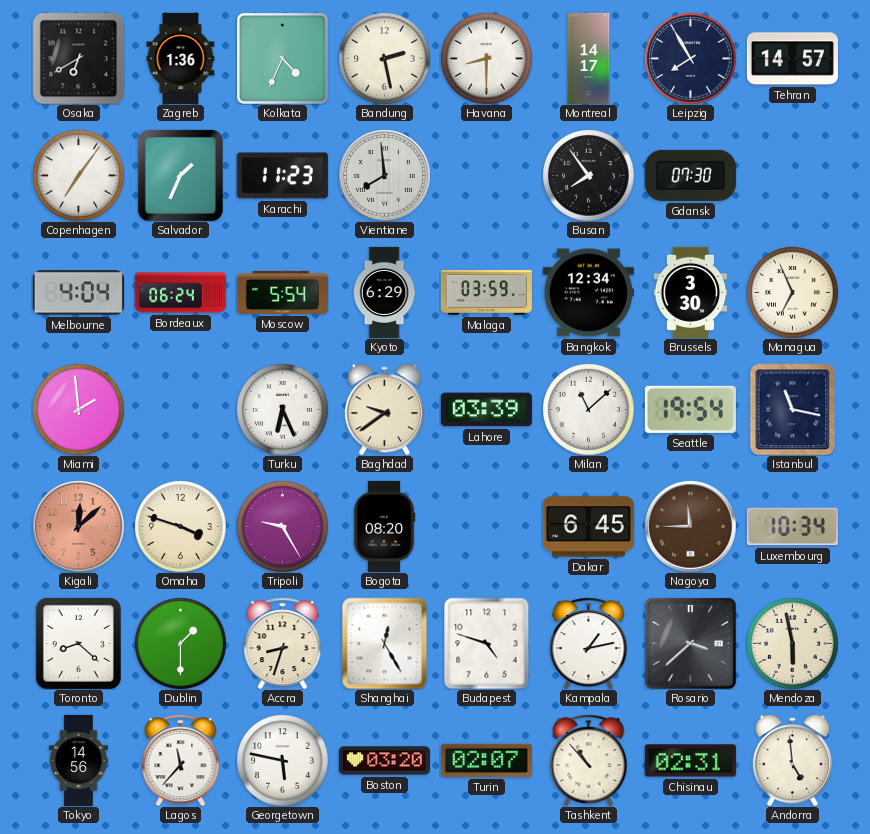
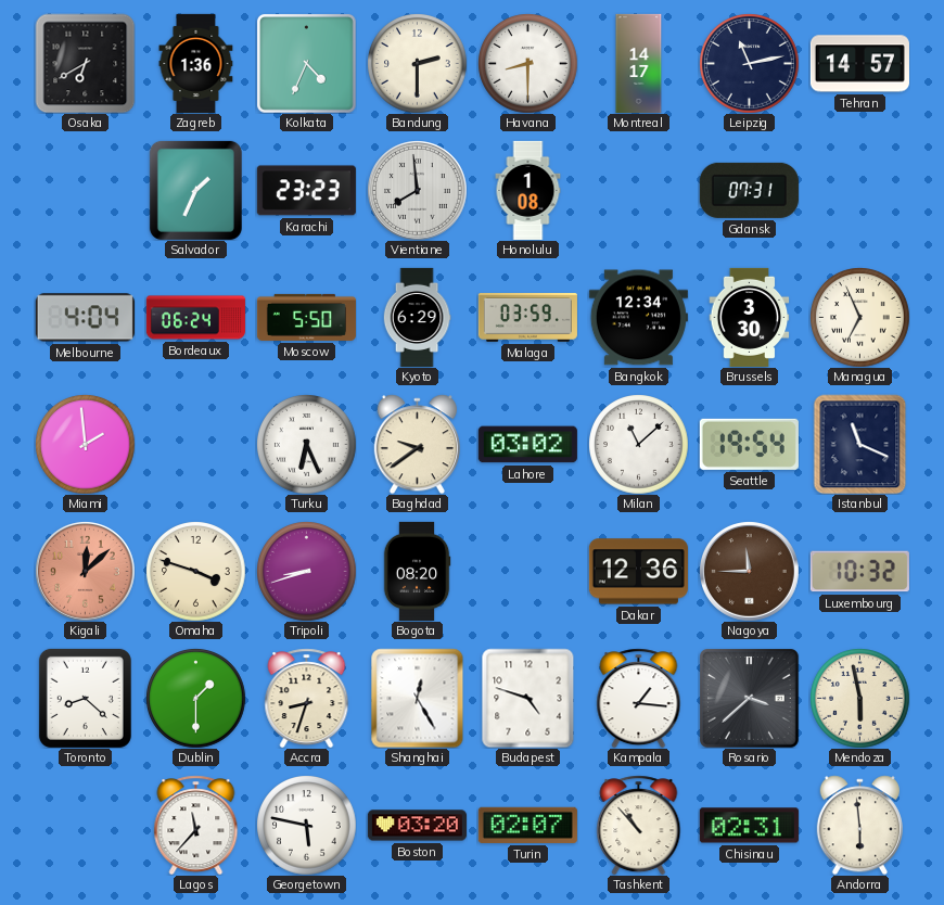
Bandung: 2:28 -> 2:30
Leipzig: 7:55 -> 11:13
Copenhagen: 7:06 -> none
Karachi: 11:23 -> 23:23
Honolulu: none -> 1:08
Busan: 7:54 -> none
Gdansk: 07:30 -> 07:31
Moscow: 5:54 -> 5:50
Lahore: 03:39 -> 03:02
Istanbul: 11:17 -> 11:19
Tripoli: 9:25 -> 8:42
Dakar: 6:45 -> 12:36
Luxembourg: 10:34 -> 10:32
Kampala: 1:13 -> 1:16
Tokyo: 14:56 -> none
Andorra: 4:59 -> 5:59
